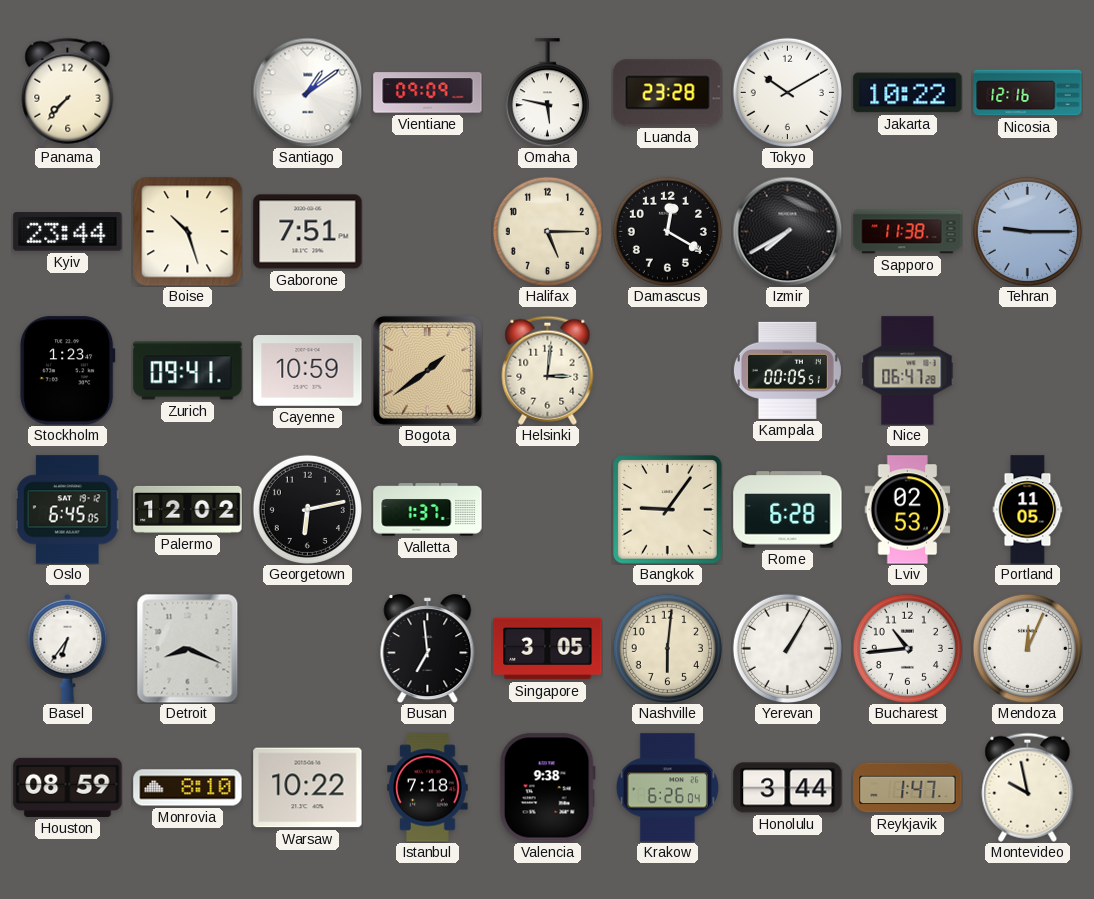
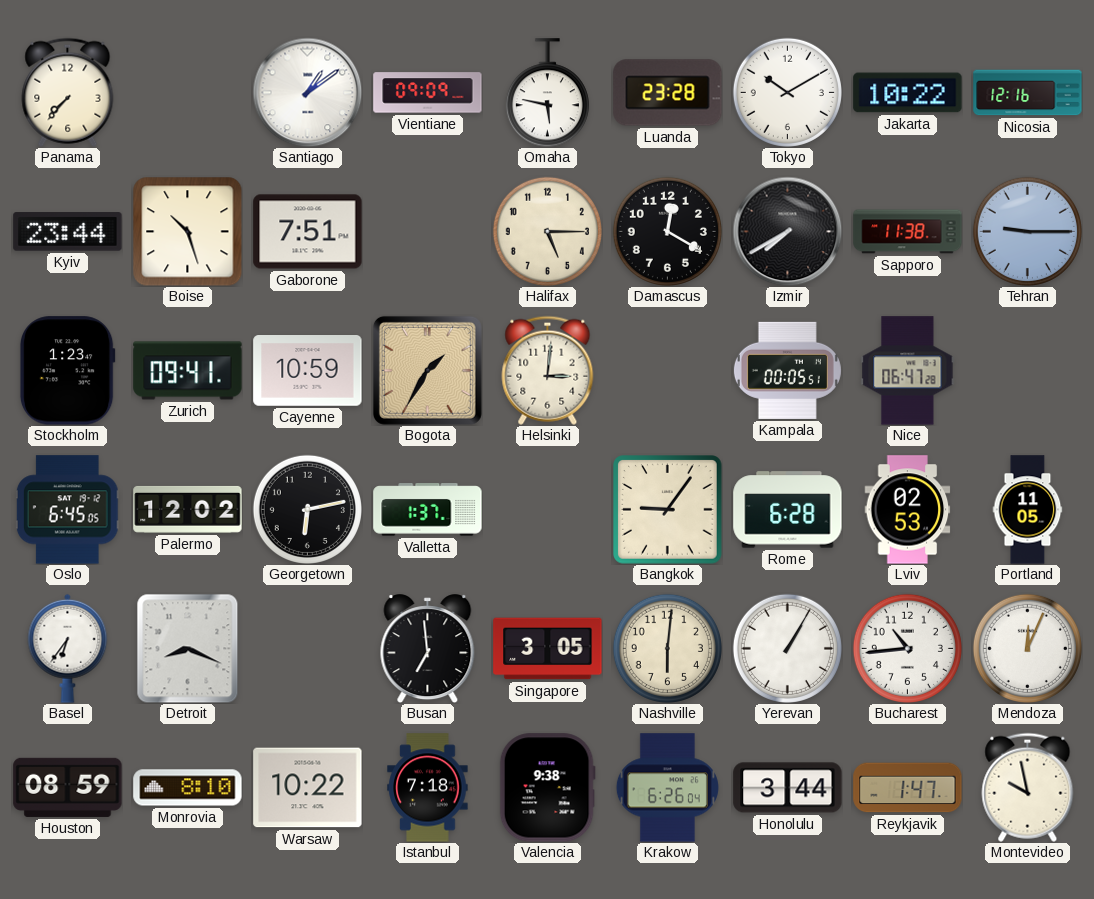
Bogota: 1:39 -> 1:35
